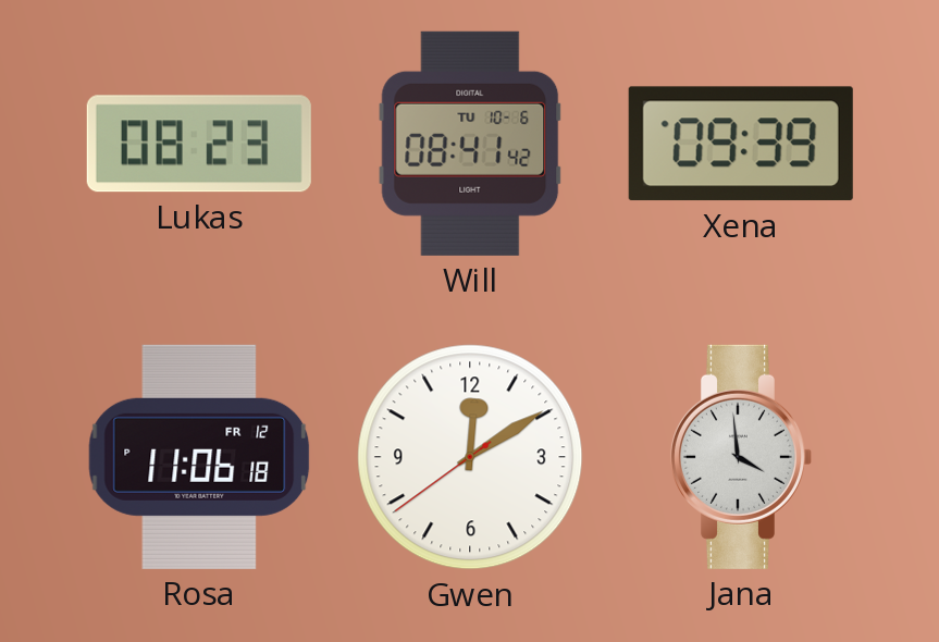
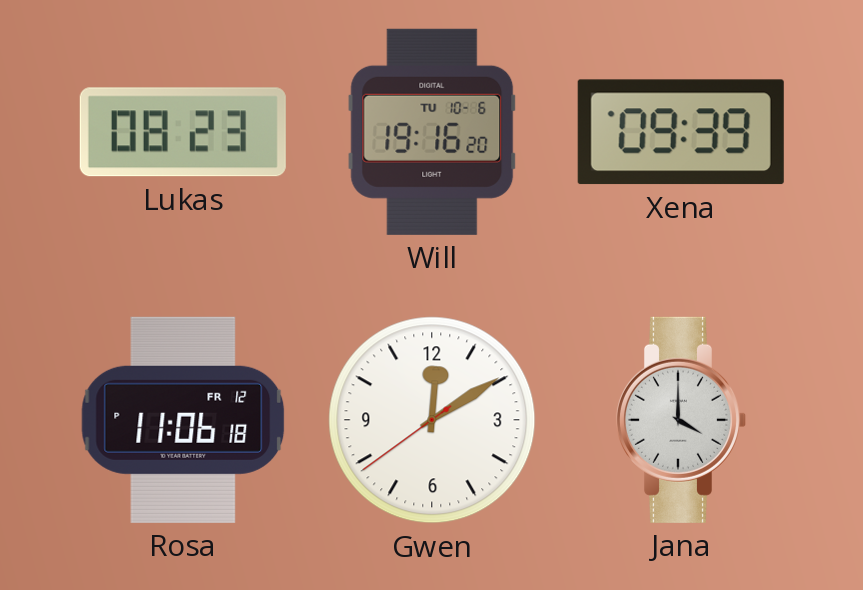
Will: 08:41 -> 19:16
Jana: 3:59 -> 4:00
